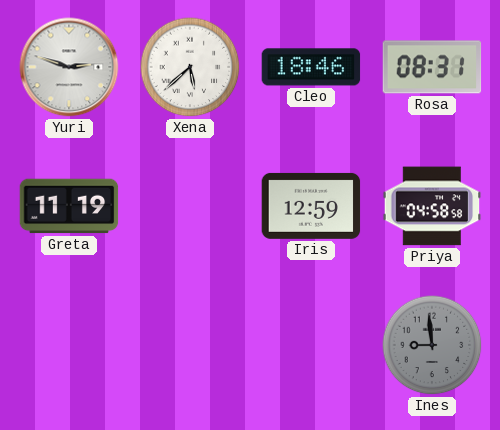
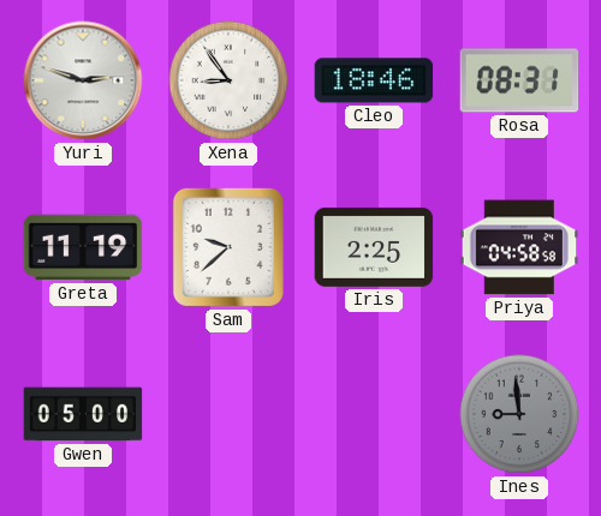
Xena: 5:38 -> 8:54
Sam: none -> 9:38
Iris: 12:59 -> 2:25
Gwen: none -> 05:00
